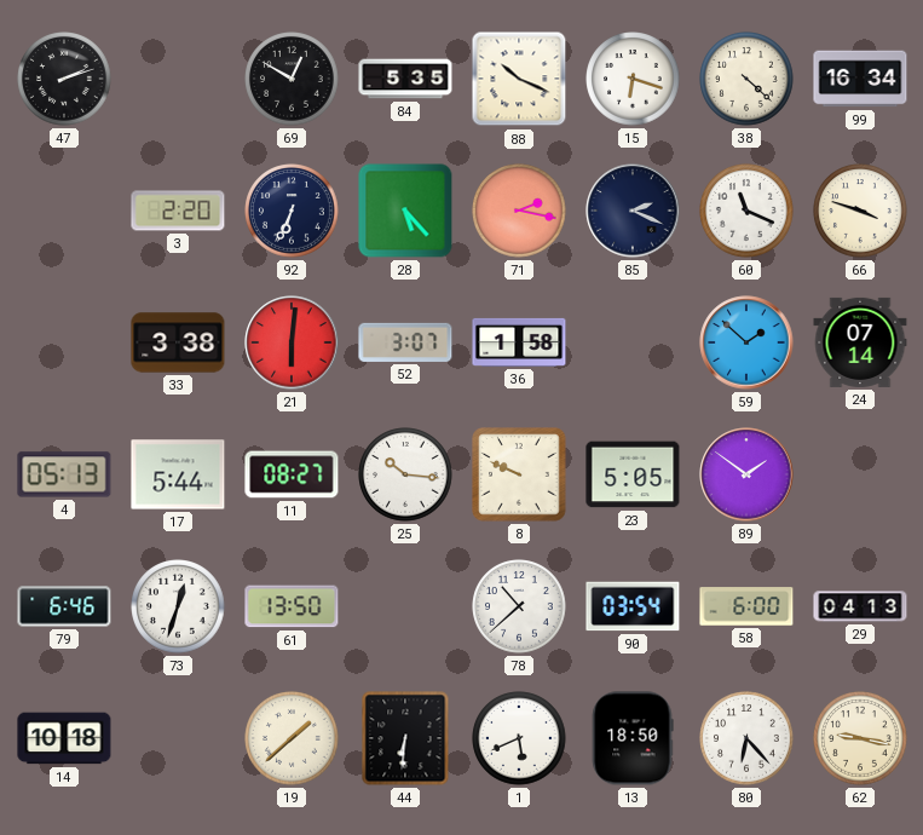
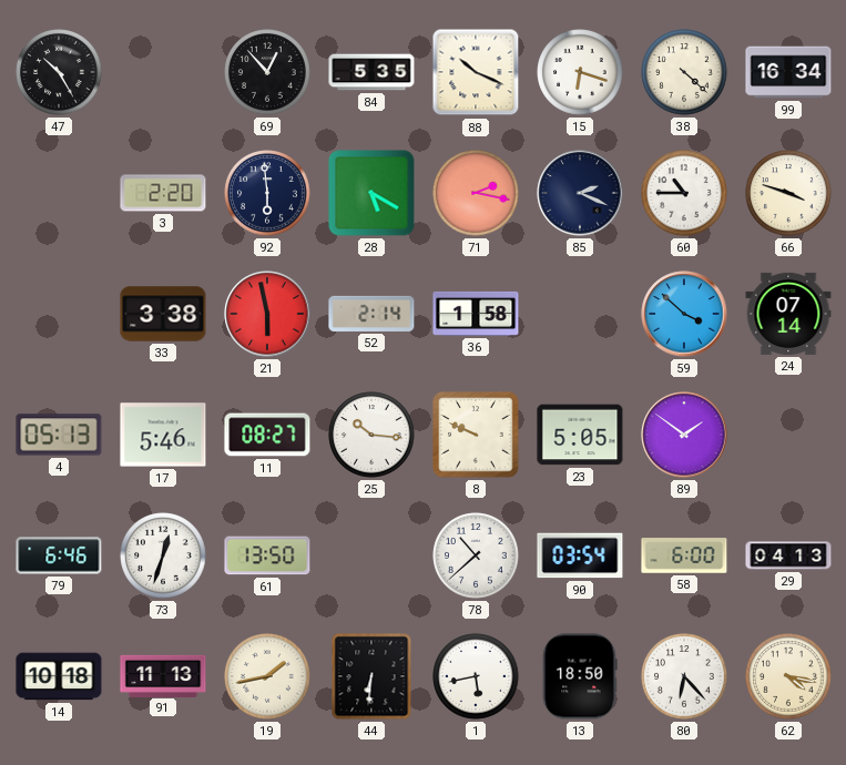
47: 2:12 -> 10:25
69: 12:50 -> 12:53
92: 6:34 -> 5:59
28: 5:23 -> 5:20
60: 11:19 -> 10:45
21: 6:01 -> 5:58
52: 3:07 -> 2:14
59: 1:52 -> 3:52
17: 5:44 -> 5:46
91: none -> 11:13
19: 1:38 -> 1:43
1: 5:41 -> 5:43
62: 9:17 -> 4:17
